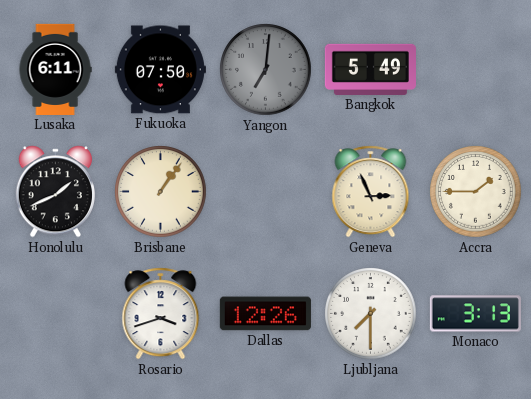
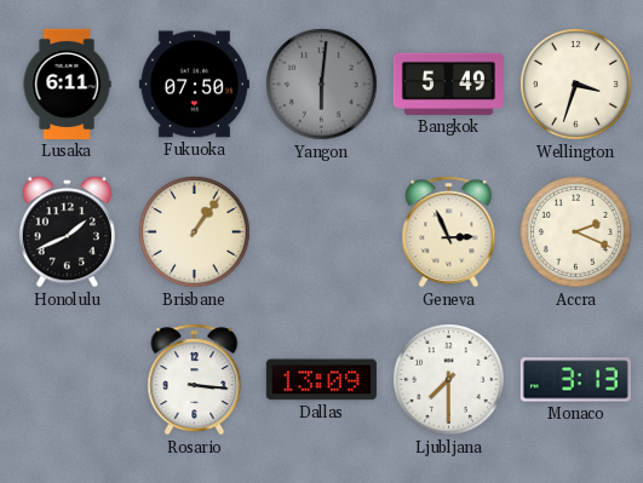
Yangon: 7:01 -> 6:01
Wellington: none -> 3:33
Accra: 1:45 -> 2:19
Rosario: 3:42 -> 3:16
Dallas: 12:26 -> 13:09
